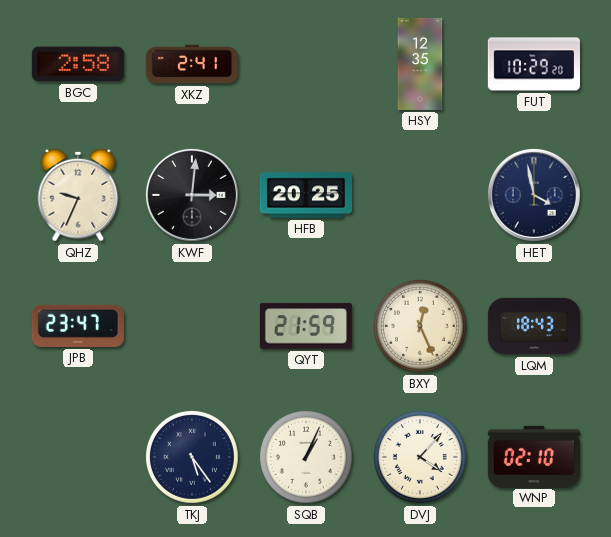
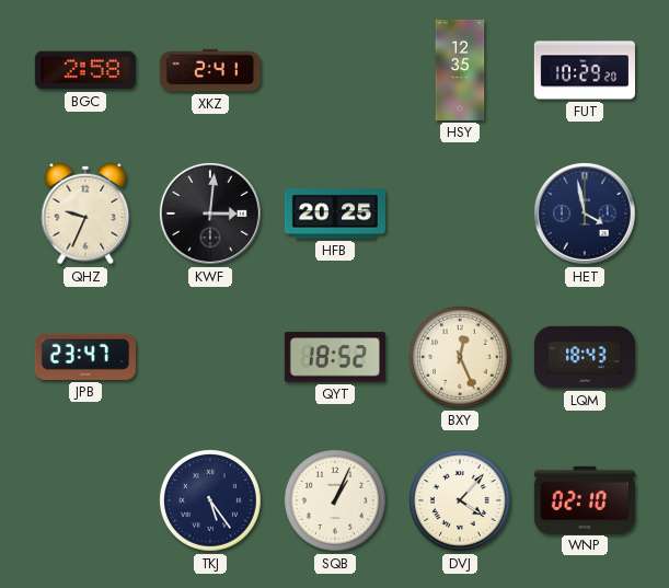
QYT: 21:59 -> 18:52
